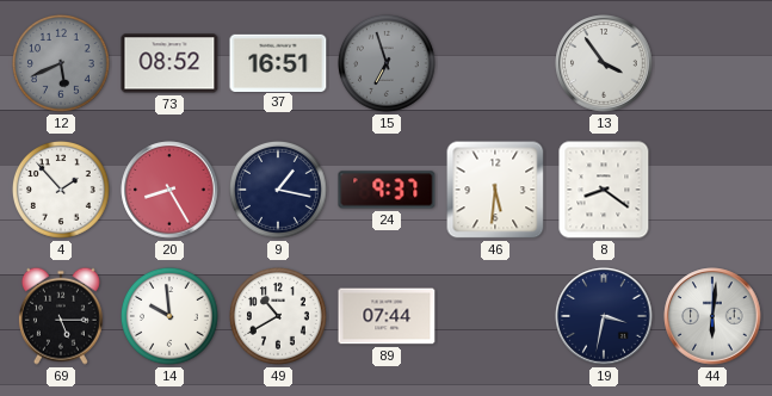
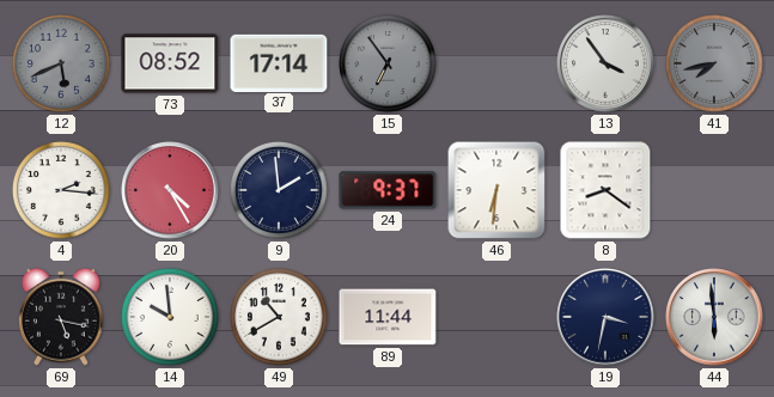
37: 16:51 -> 17:14
15: 6:57 -> 6:54
41: none -> 7:43
4: 1:53 -> 2:16
20: 8:25 -> 4:25
9: 1:17 -> 1:59
46: 5:31 -> 6:31
69: 5:15 -> 5:17
89: 07:44 -> 11:44
44: 6:01 -> 5:59
